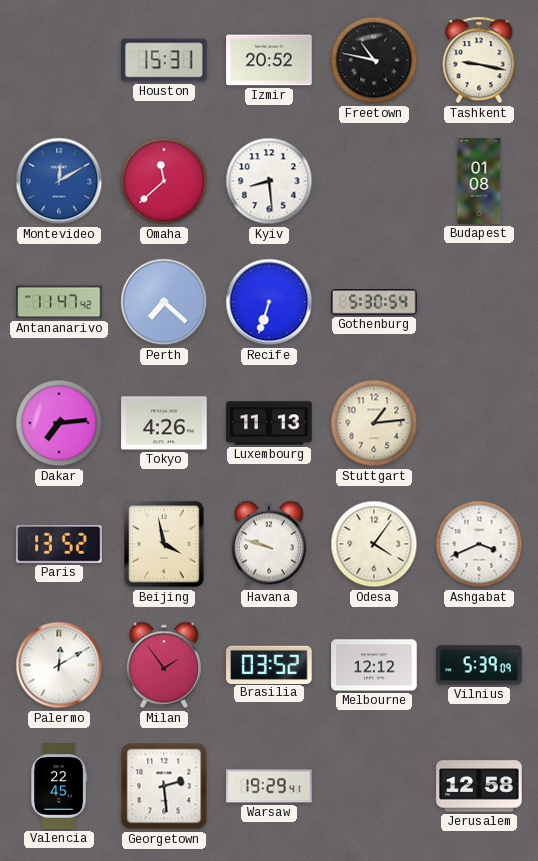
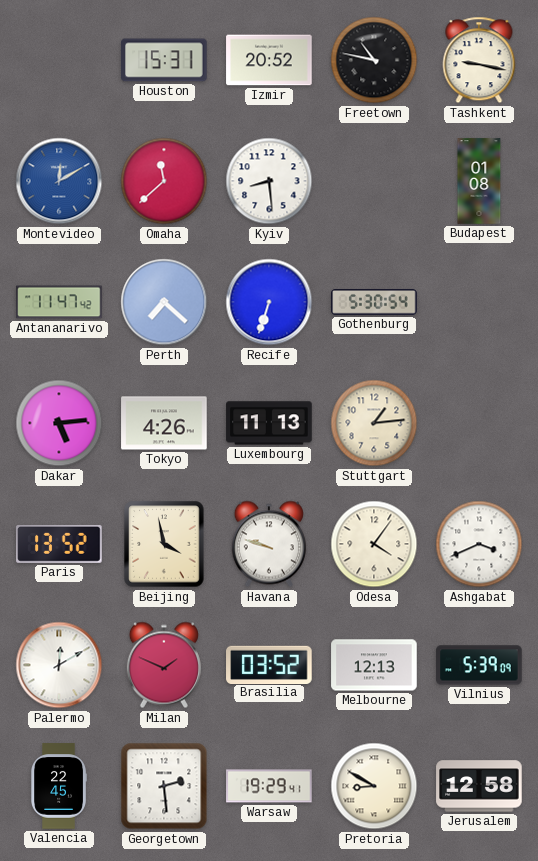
Dakar: 7:14 -> 5:14
Milan: 1:54 -> 1:49
Melbourne: 12:12 -> 12:13
Pretoria: none -> 8:50
